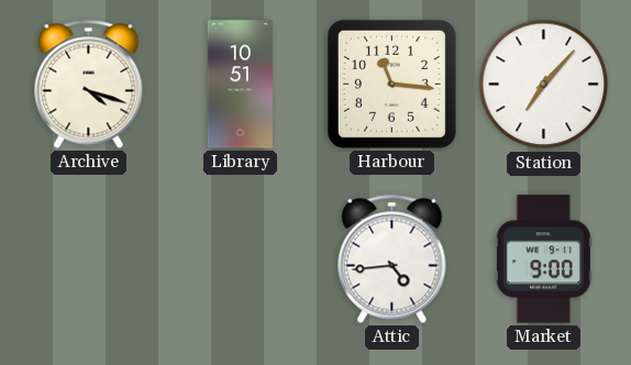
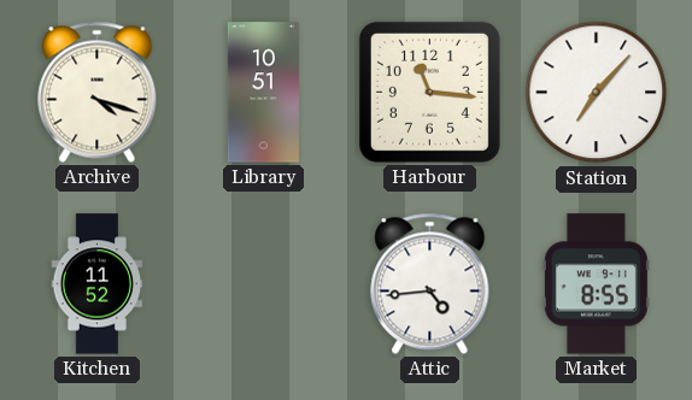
Kitchen: none -> 11:52
Market: 9:00 -> 8:55
